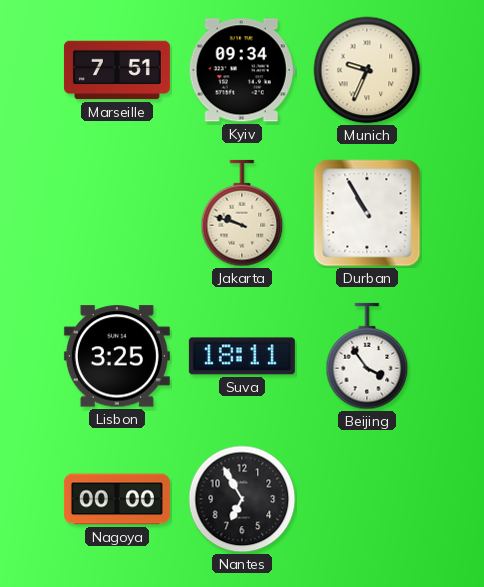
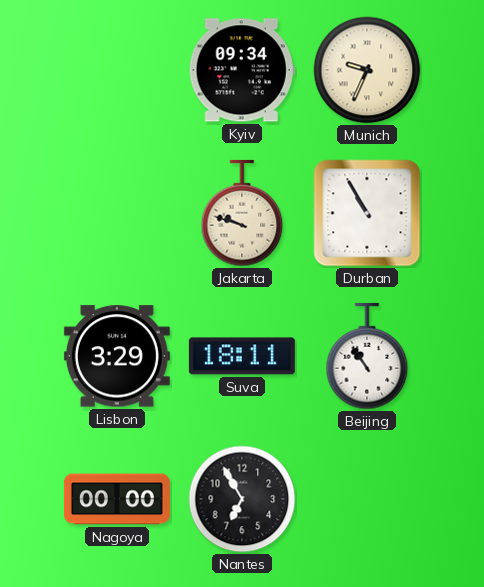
Marseille: 7:51 -> none
Lisbon: 3:25 -> 3:29
Beijing: 3:54 -> 10:54
